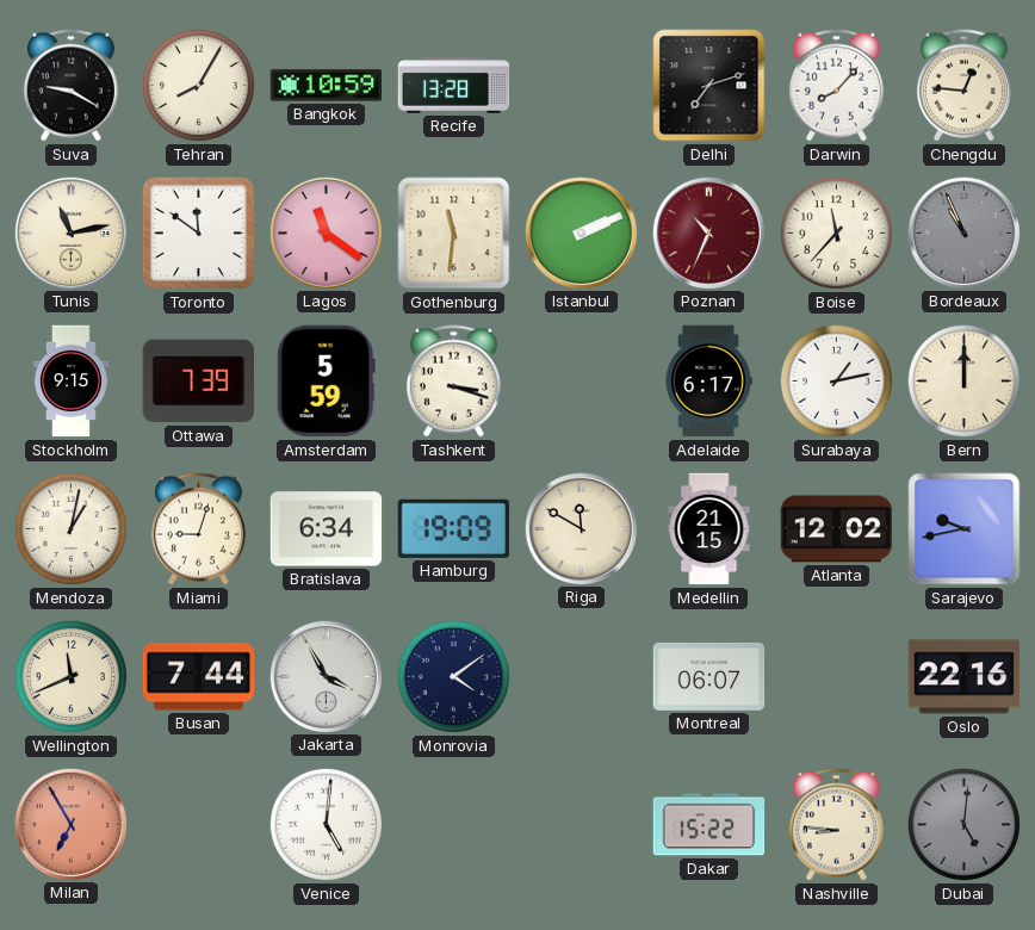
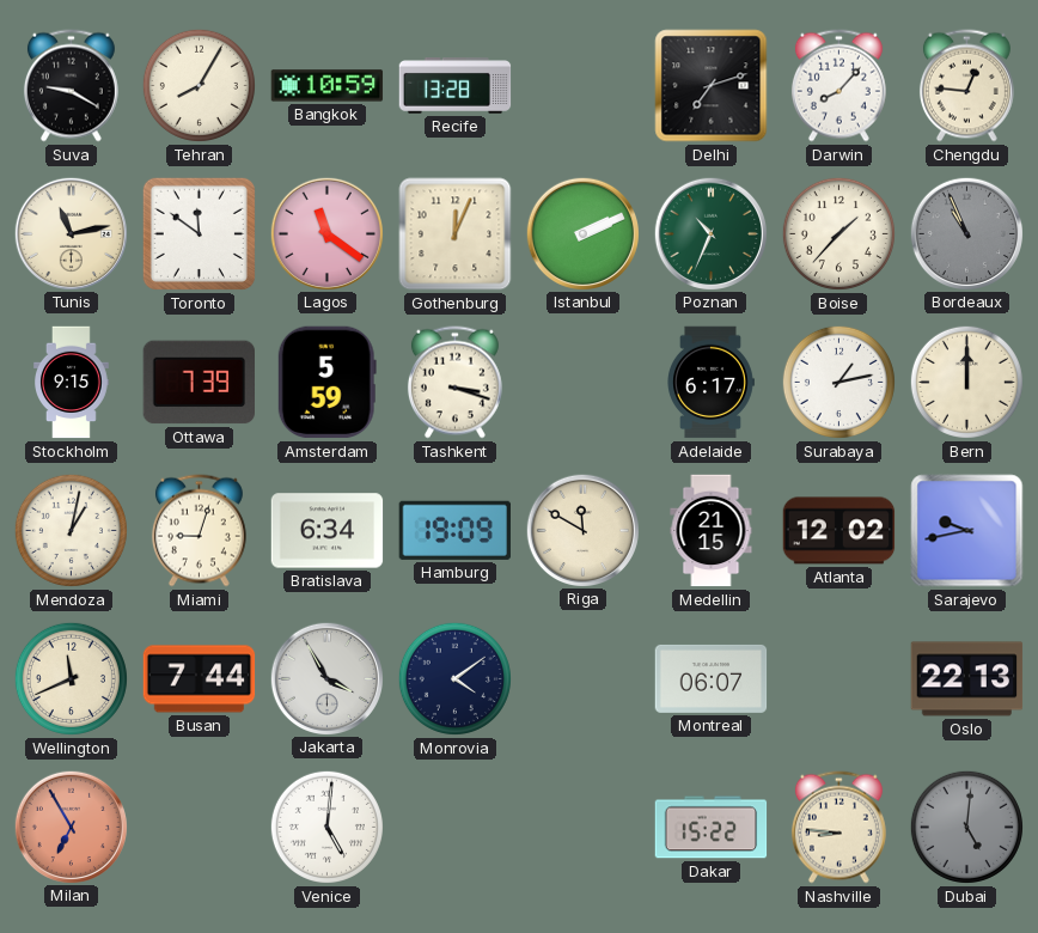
Gothenburg: 11:31 -> 12:04
Poznan dial: burgundy -> green
Boise: 11:37 -> 1:37
Oslo: 22:16 -> 22:13
